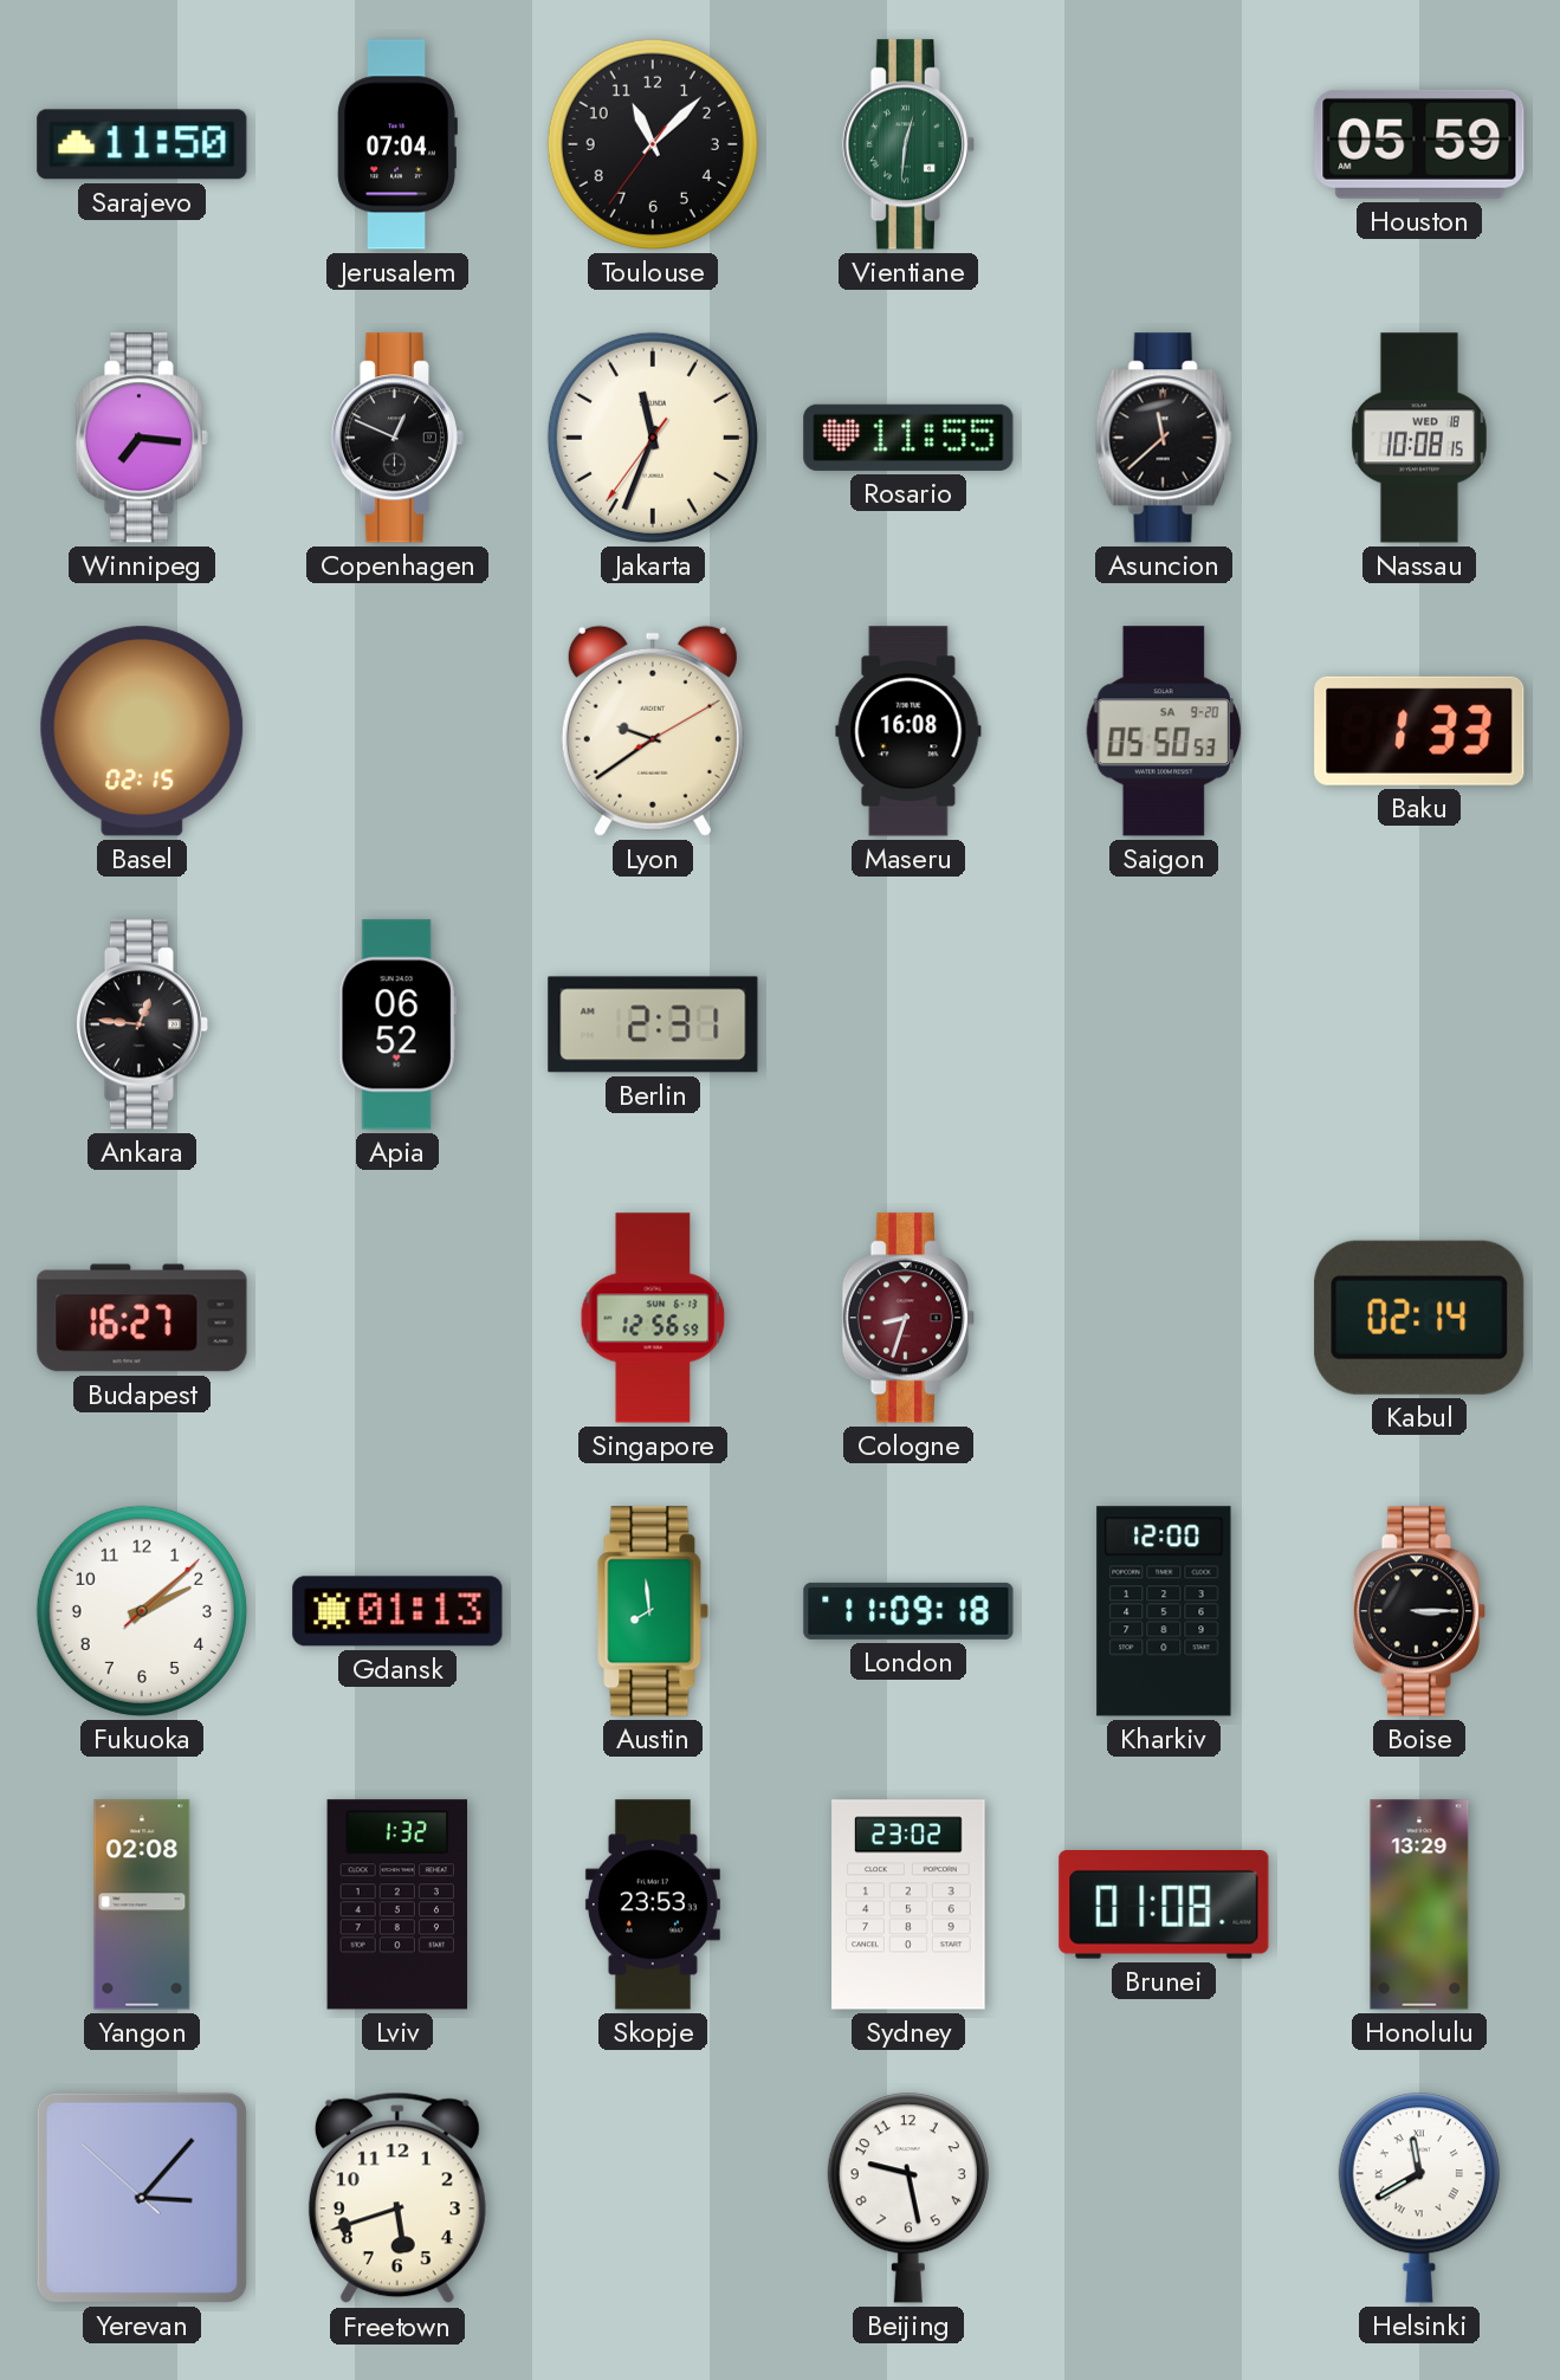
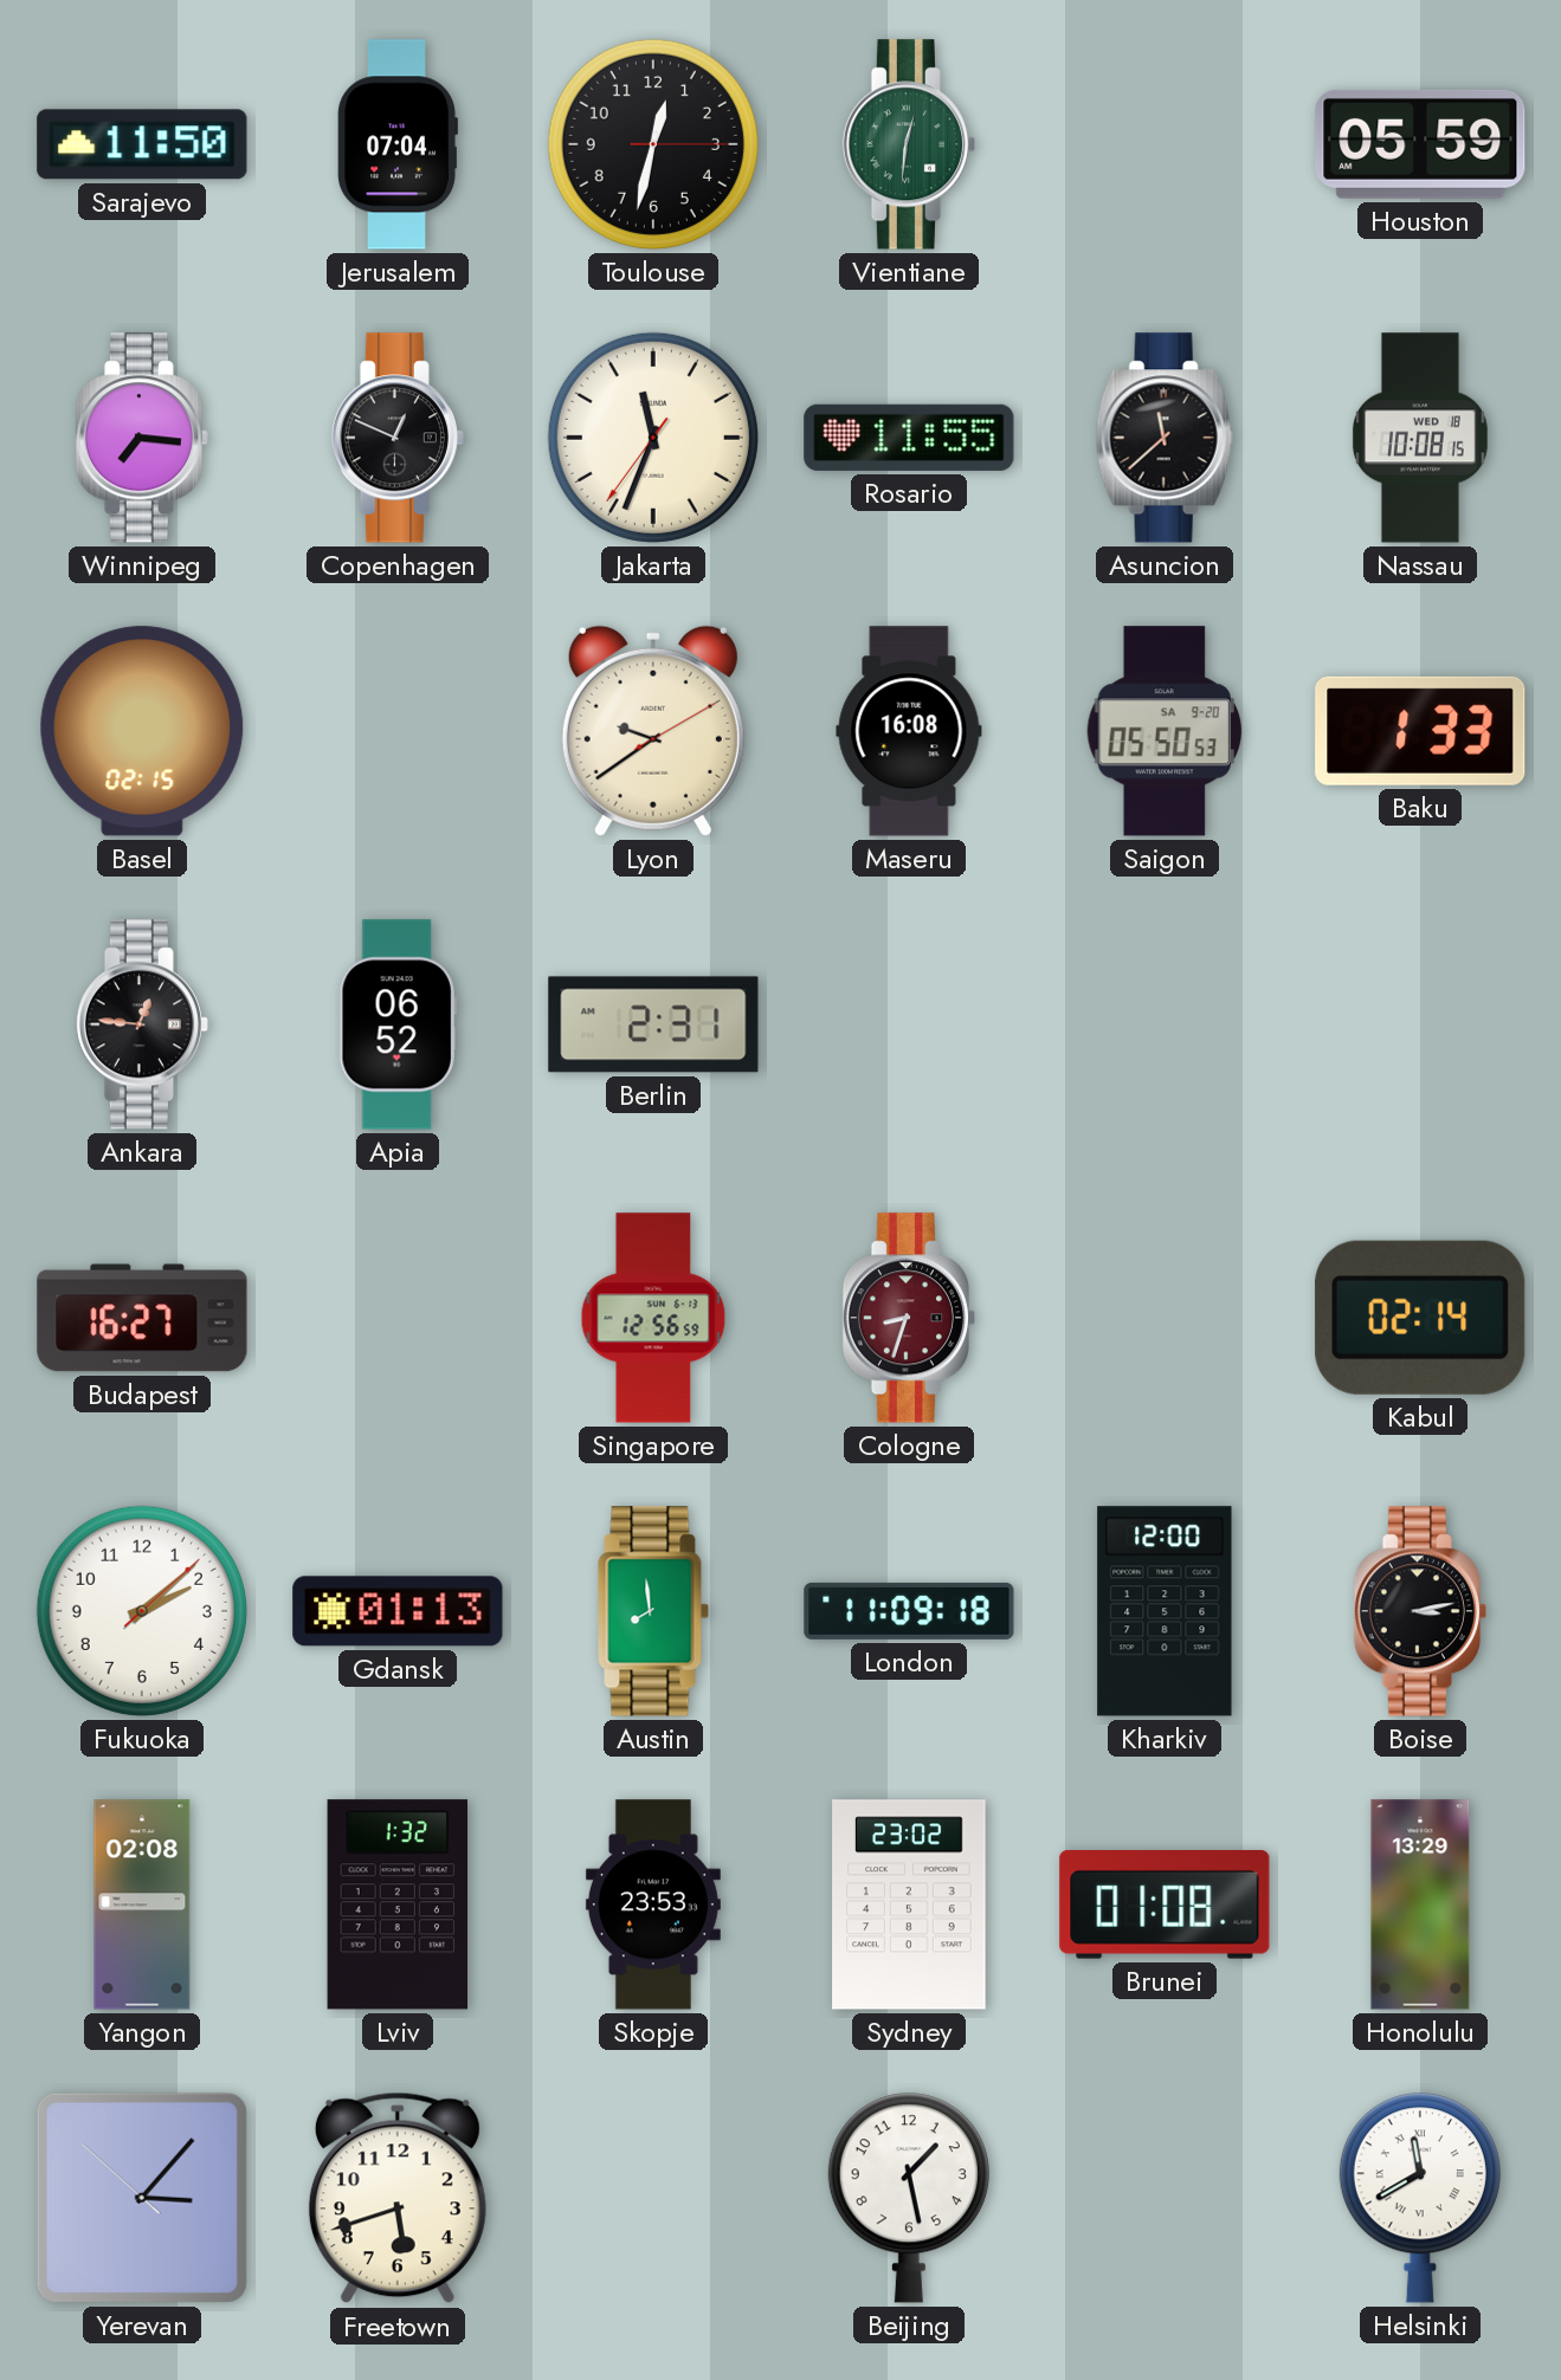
Toulouse: 11:07 -> 12:32
Boise: 3:15 -> 3:13
Beijing: 9:28 -> 1:28
